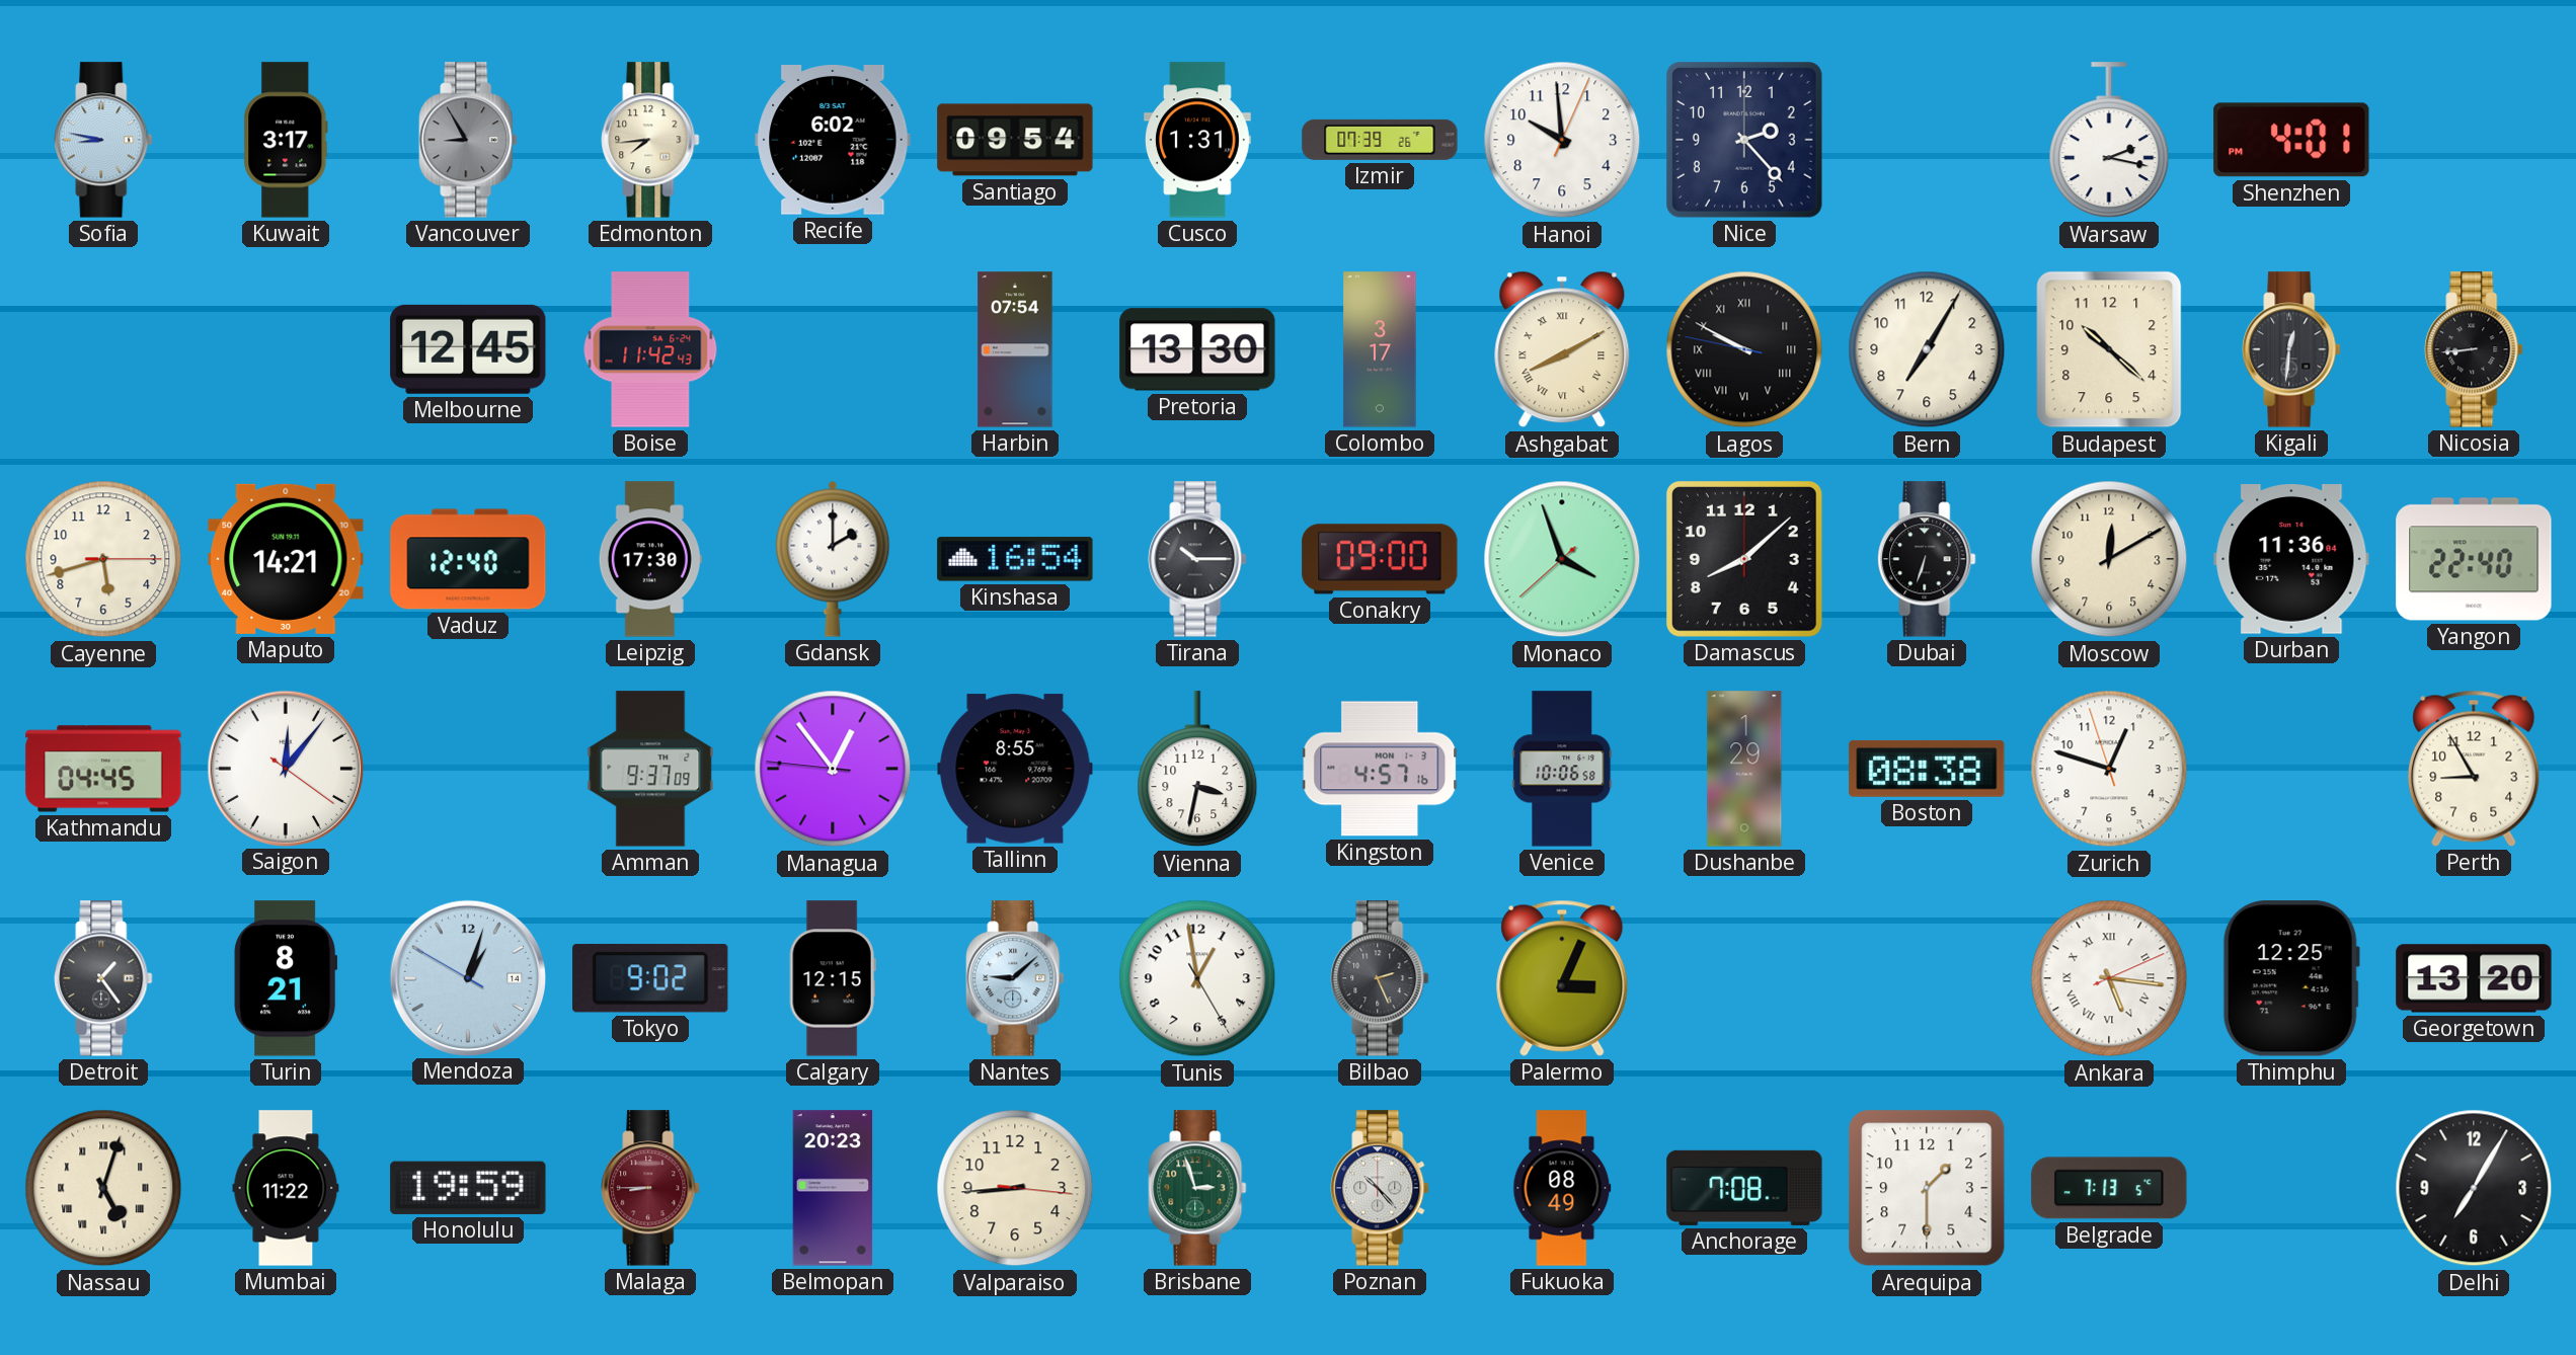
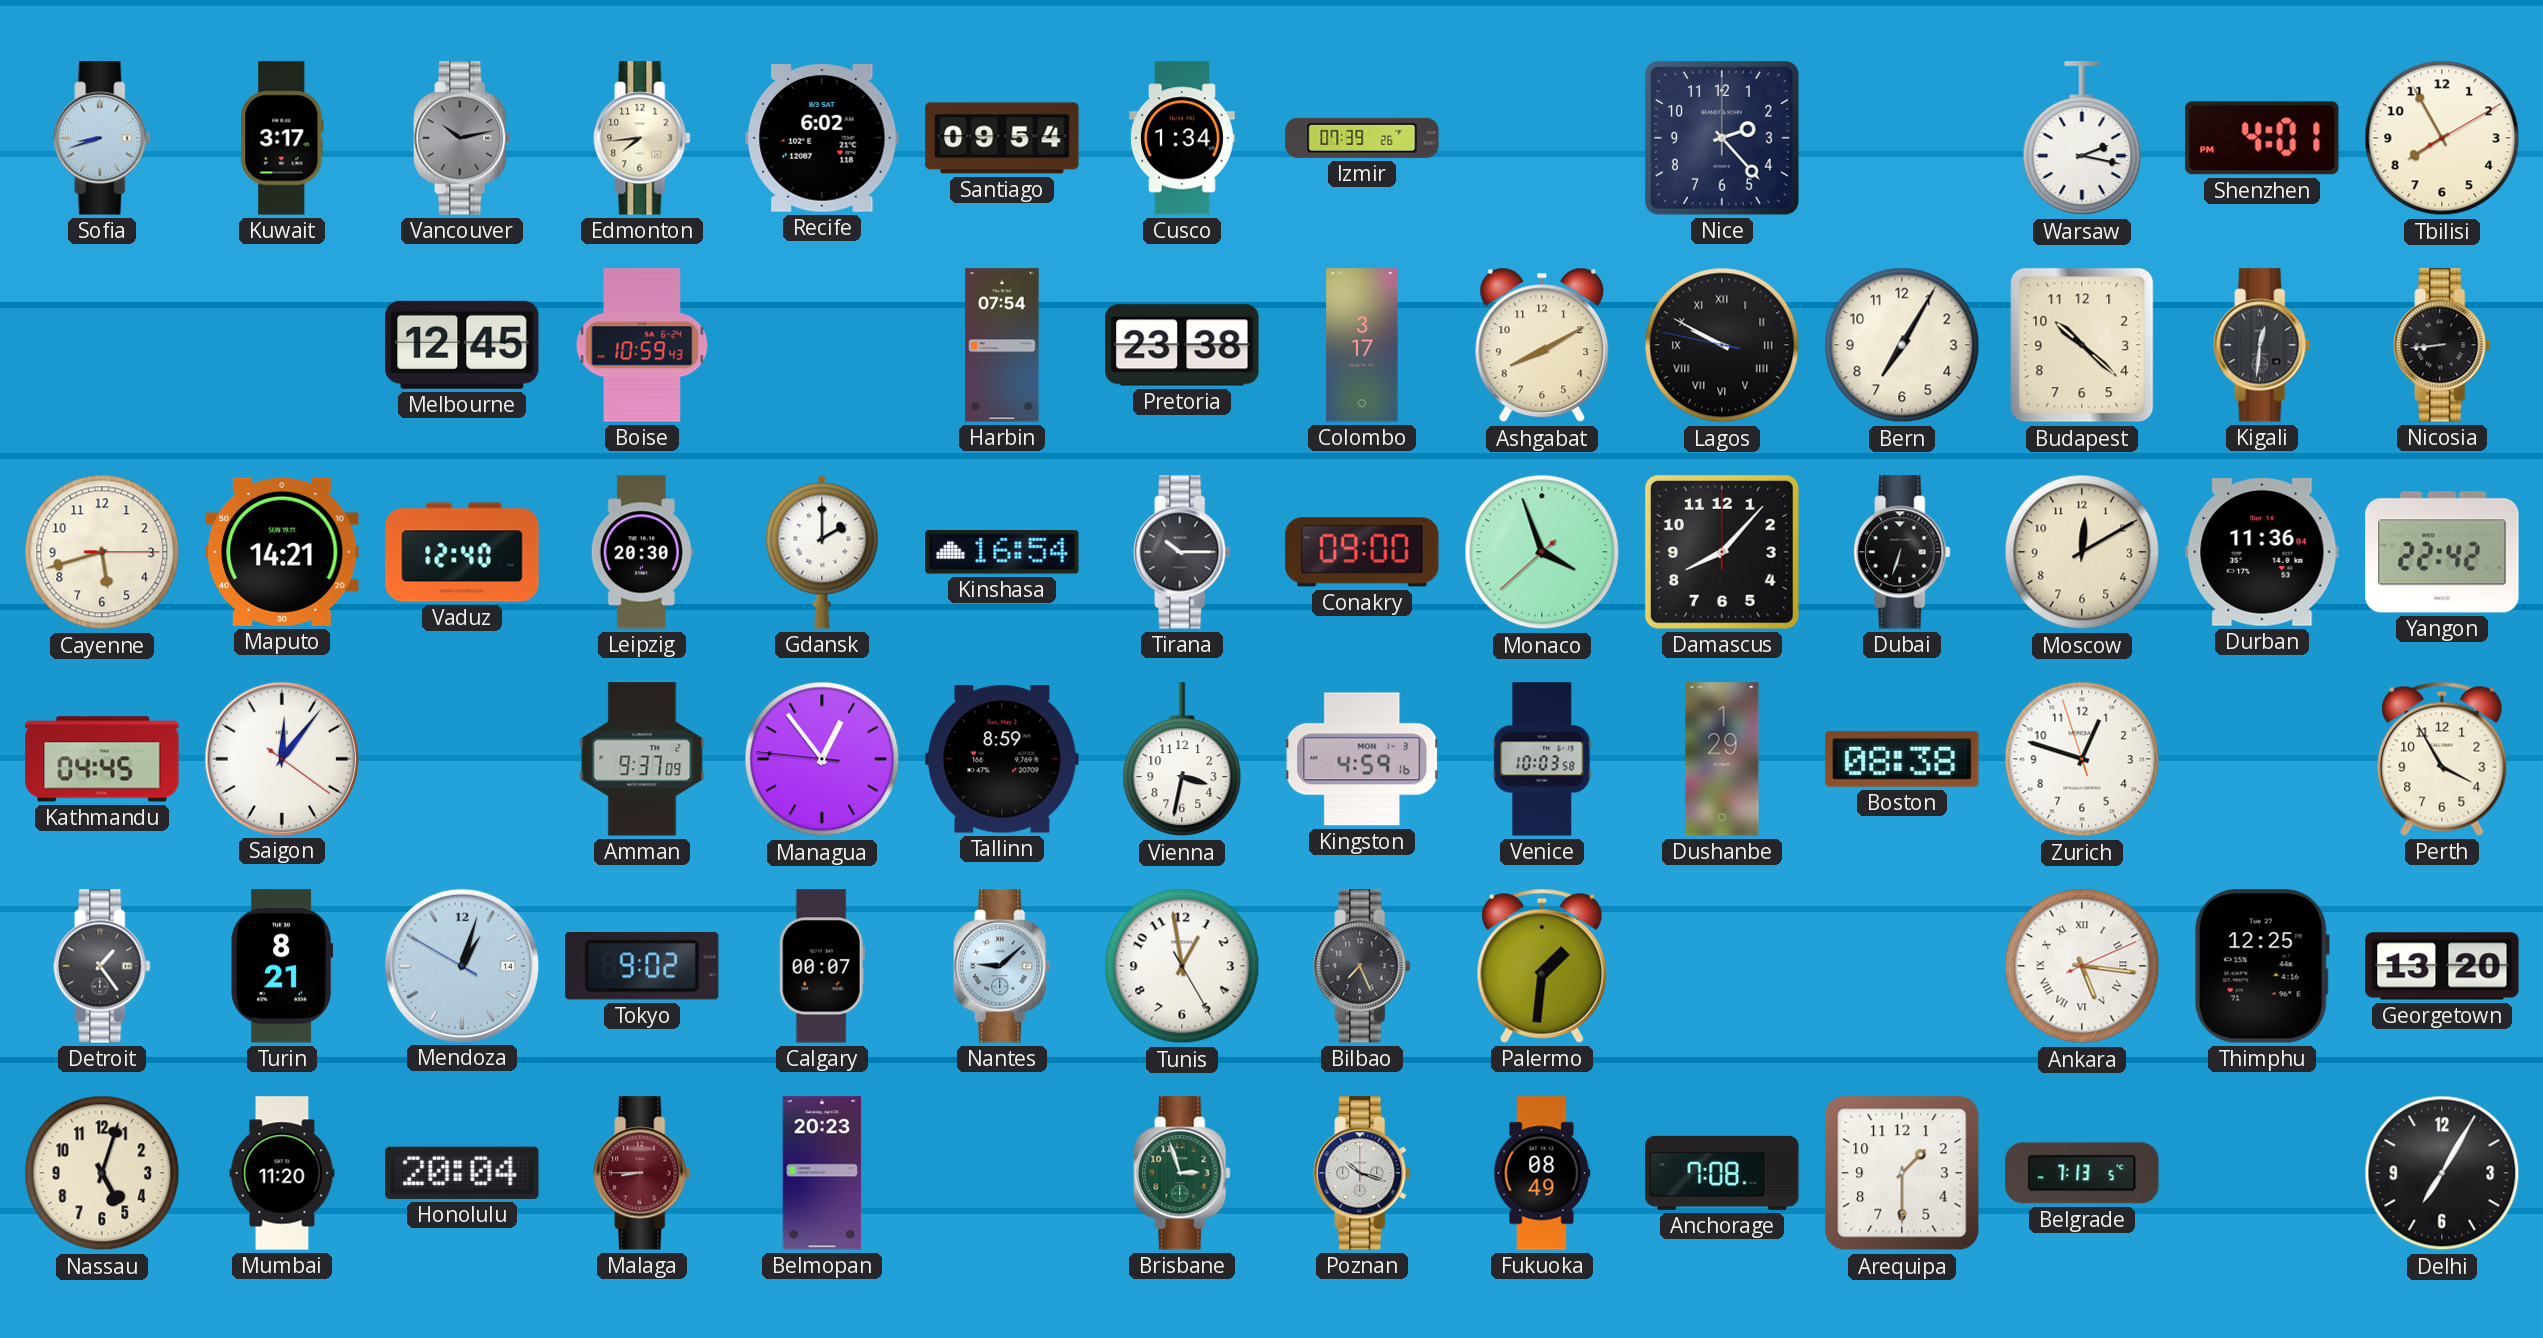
Sofia: 8:47 -> 8:42
Vancouver: 8:55 -> 10:13
Cusco: 1:31 -> 1:34
Hanoi: 9:59 -> none
Tbilisi: none -> 7:55
Boise: 11:42 -> 10:59
Pretoria: 13:30 -> 23:38
Ashgabat numerals: Roman -> Arabic
Leipzig: 17:30 -> 20:30
Damascus: 8:08 -> 8:07
Yangon: 22:40 -> 22:42
Tallinn: 8:55 -> 8:59
Kingston: 4:57 -> 4:59
Venice: 10:06 -> 10:03
Perth: 8:55 -> 3:55
Calgary: 12:15 -> 00:07
Bilbao: 2:26 -> 7:26
Palermo: 3:04 -> 1:31
Nassau numerals: Roman -> Arabic
Mumbai: 11:22 -> 11:20
Honolulu: 19:59 -> 20:04
Valparaiso: 8:44 -> none
Poznan: 10:23 -> 10:18
